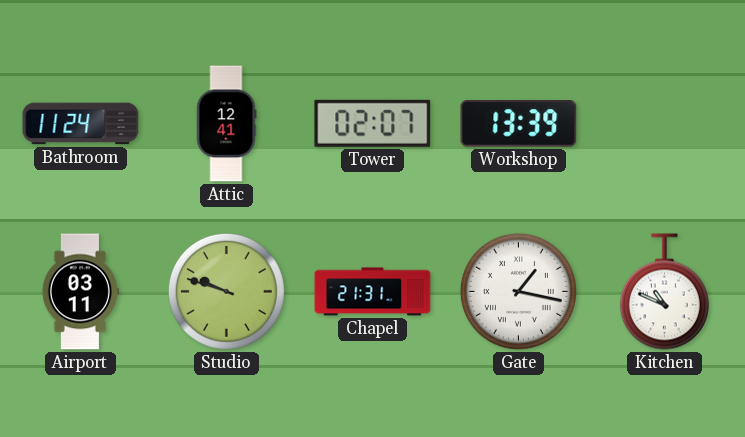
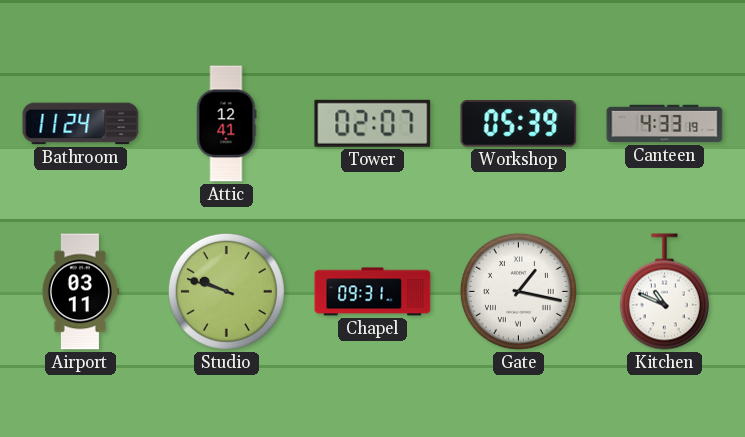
Workshop: 13:39 -> 05:39
Canteen: none -> 4:33
Chapel: 21:31 -> 09:31
